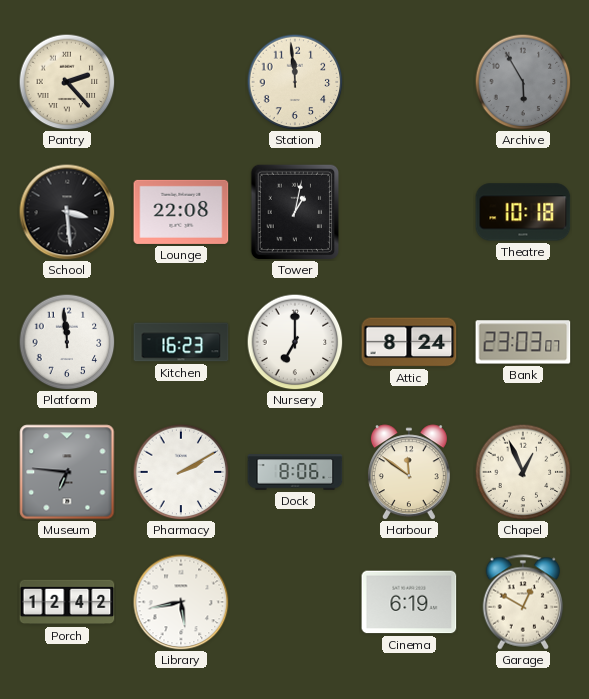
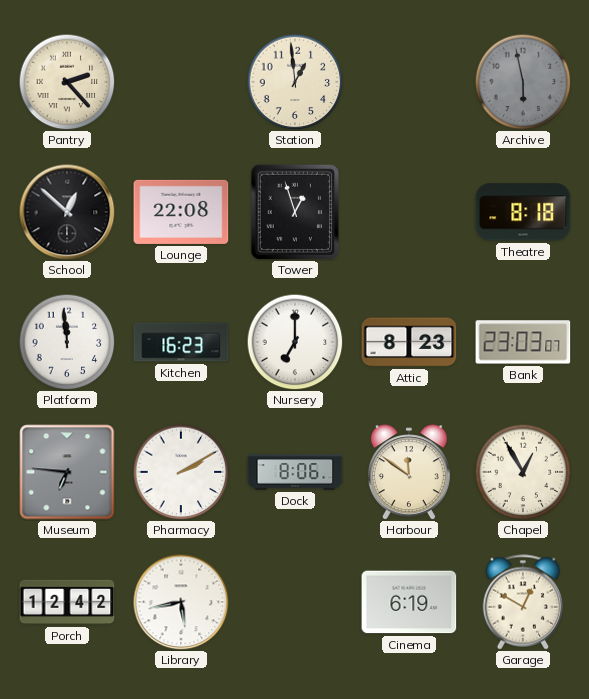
Station: 11:59 -> 12:59
Archive: 5:55 -> 5:58
School: 3:29 -> 12:52
Tower: 1:02 -> 12:57
Theatre: 10:18 -> 8:18
Attic: 8:24 -> 8:23
Chapel: 12:56 -> 12:55
